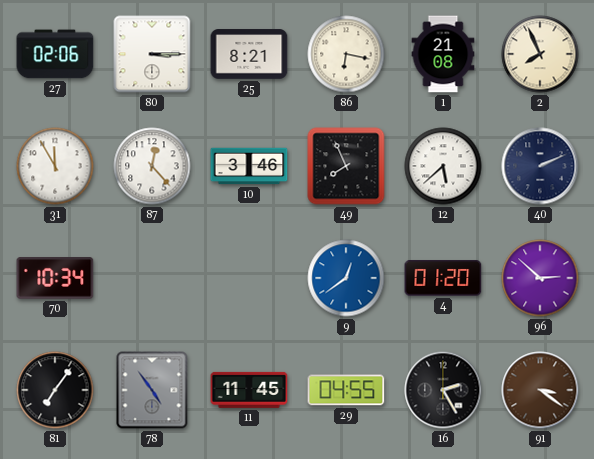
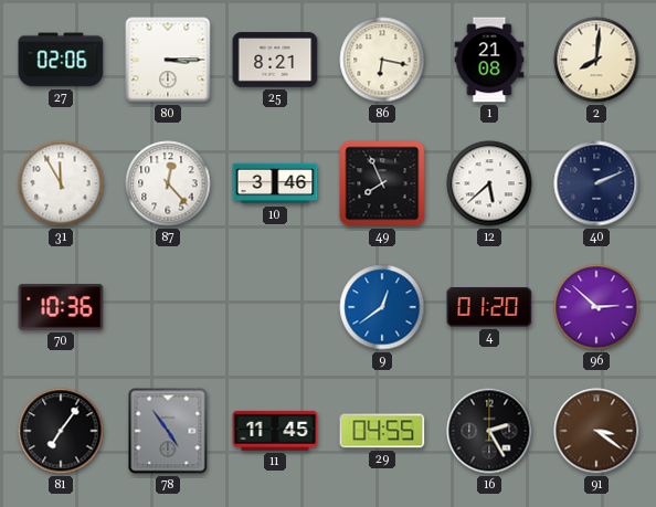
2: 7:56 -> 8:01
70: 10:34 -> 10:36
